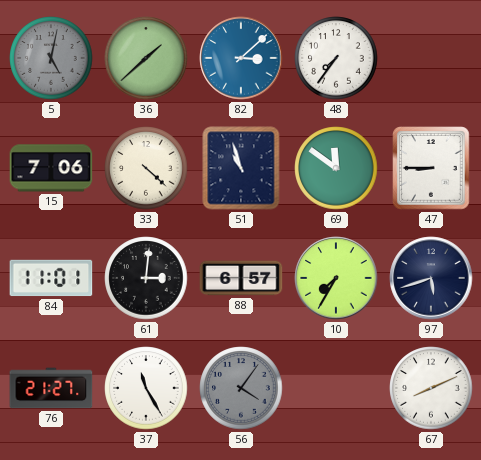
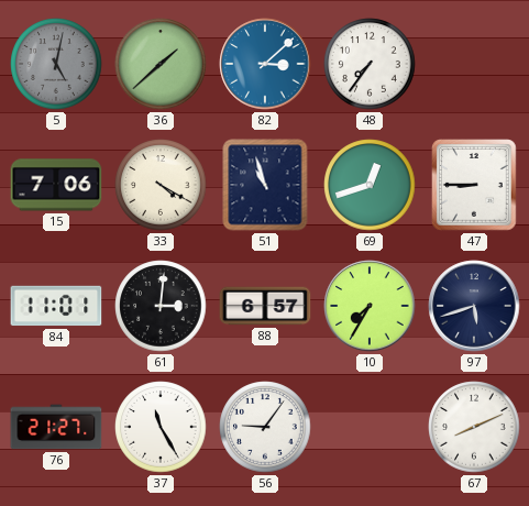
33: 4:22 -> 4:20
69: 11:51 -> 12:42
56: 4:06 -> 9:06
56 dial: grey -> white
